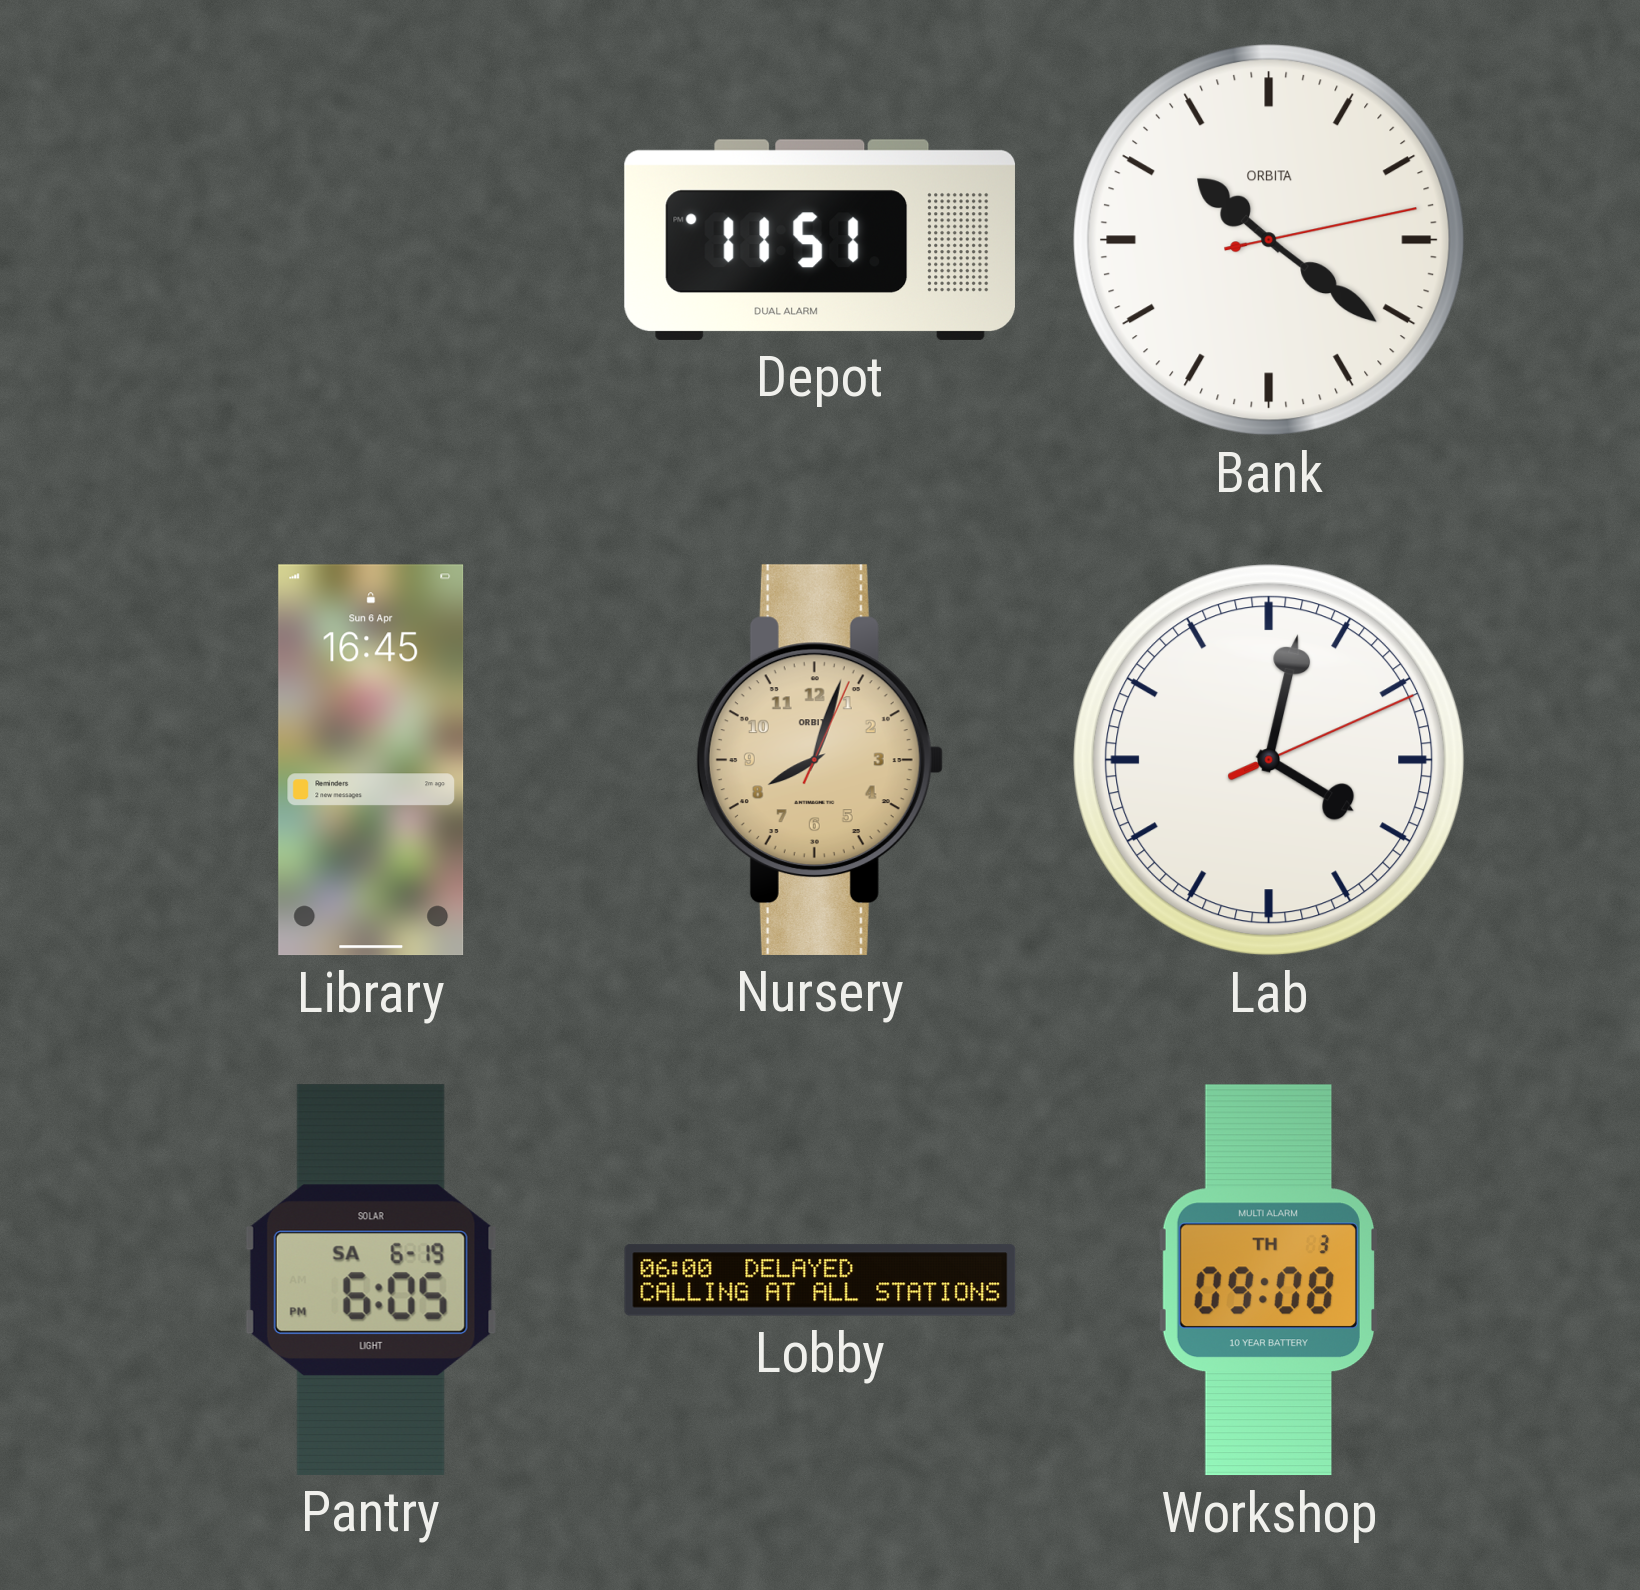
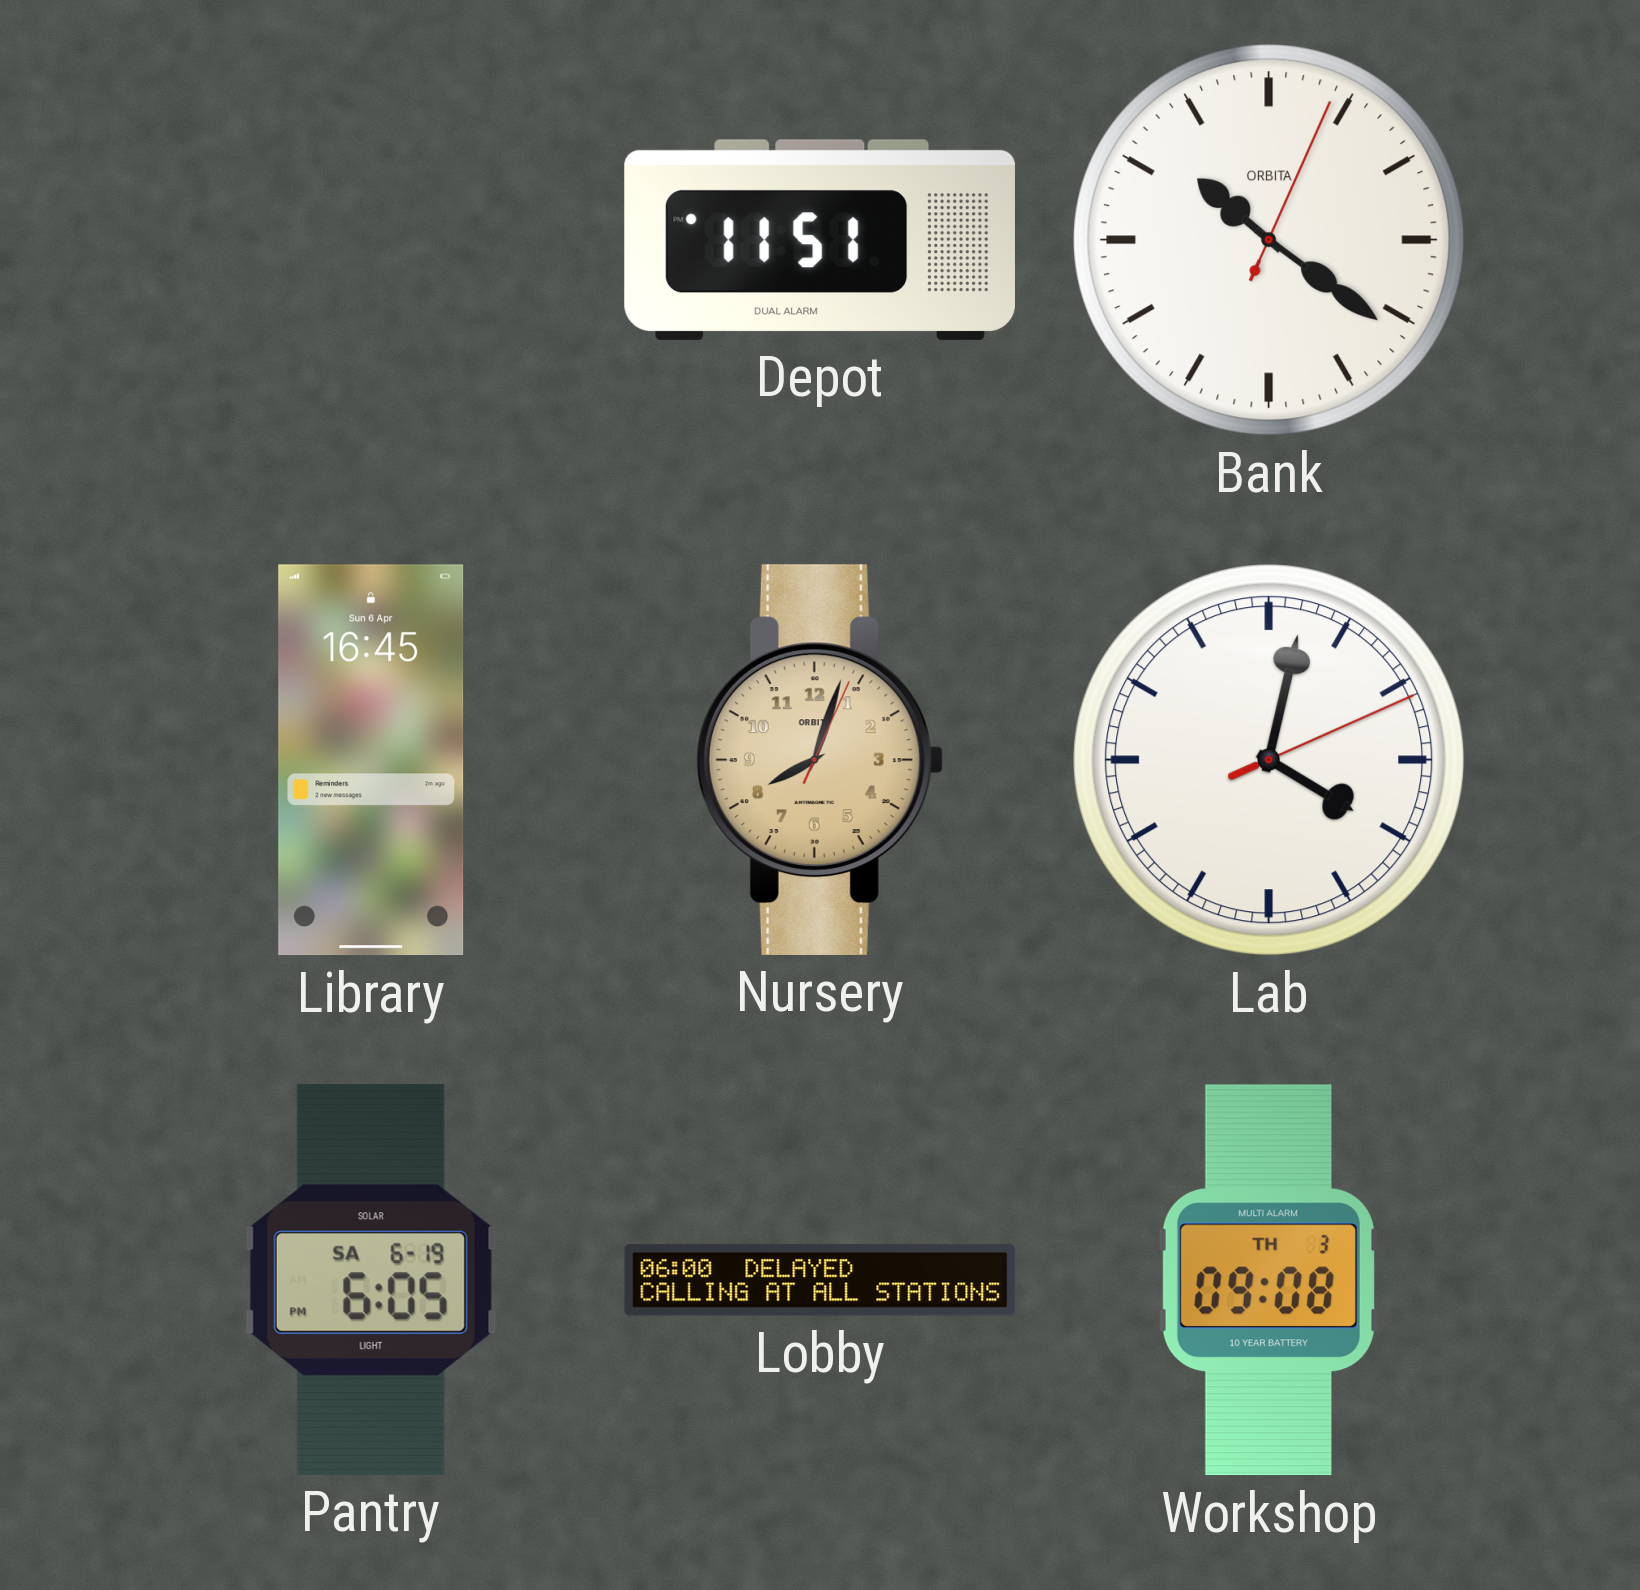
Bank: 10:21:13 -> 10:21:04
